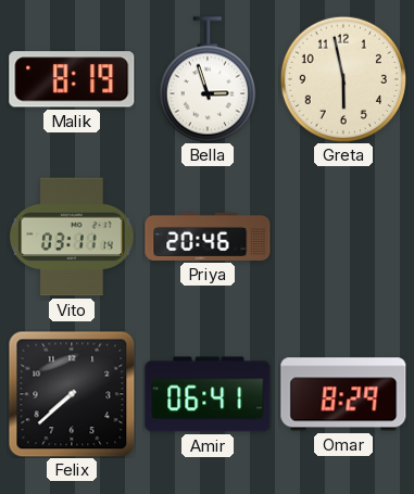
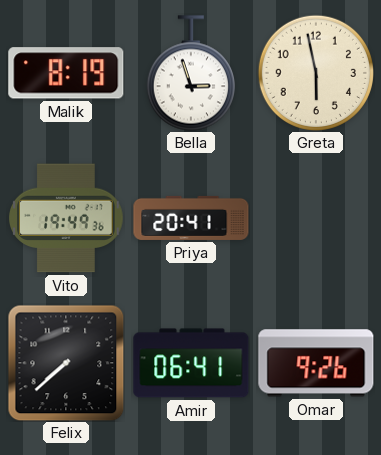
Vito: 03:11 -> 19:49
Priya: 20:46 -> 20:41
Omar: 8:29 -> 9:26
